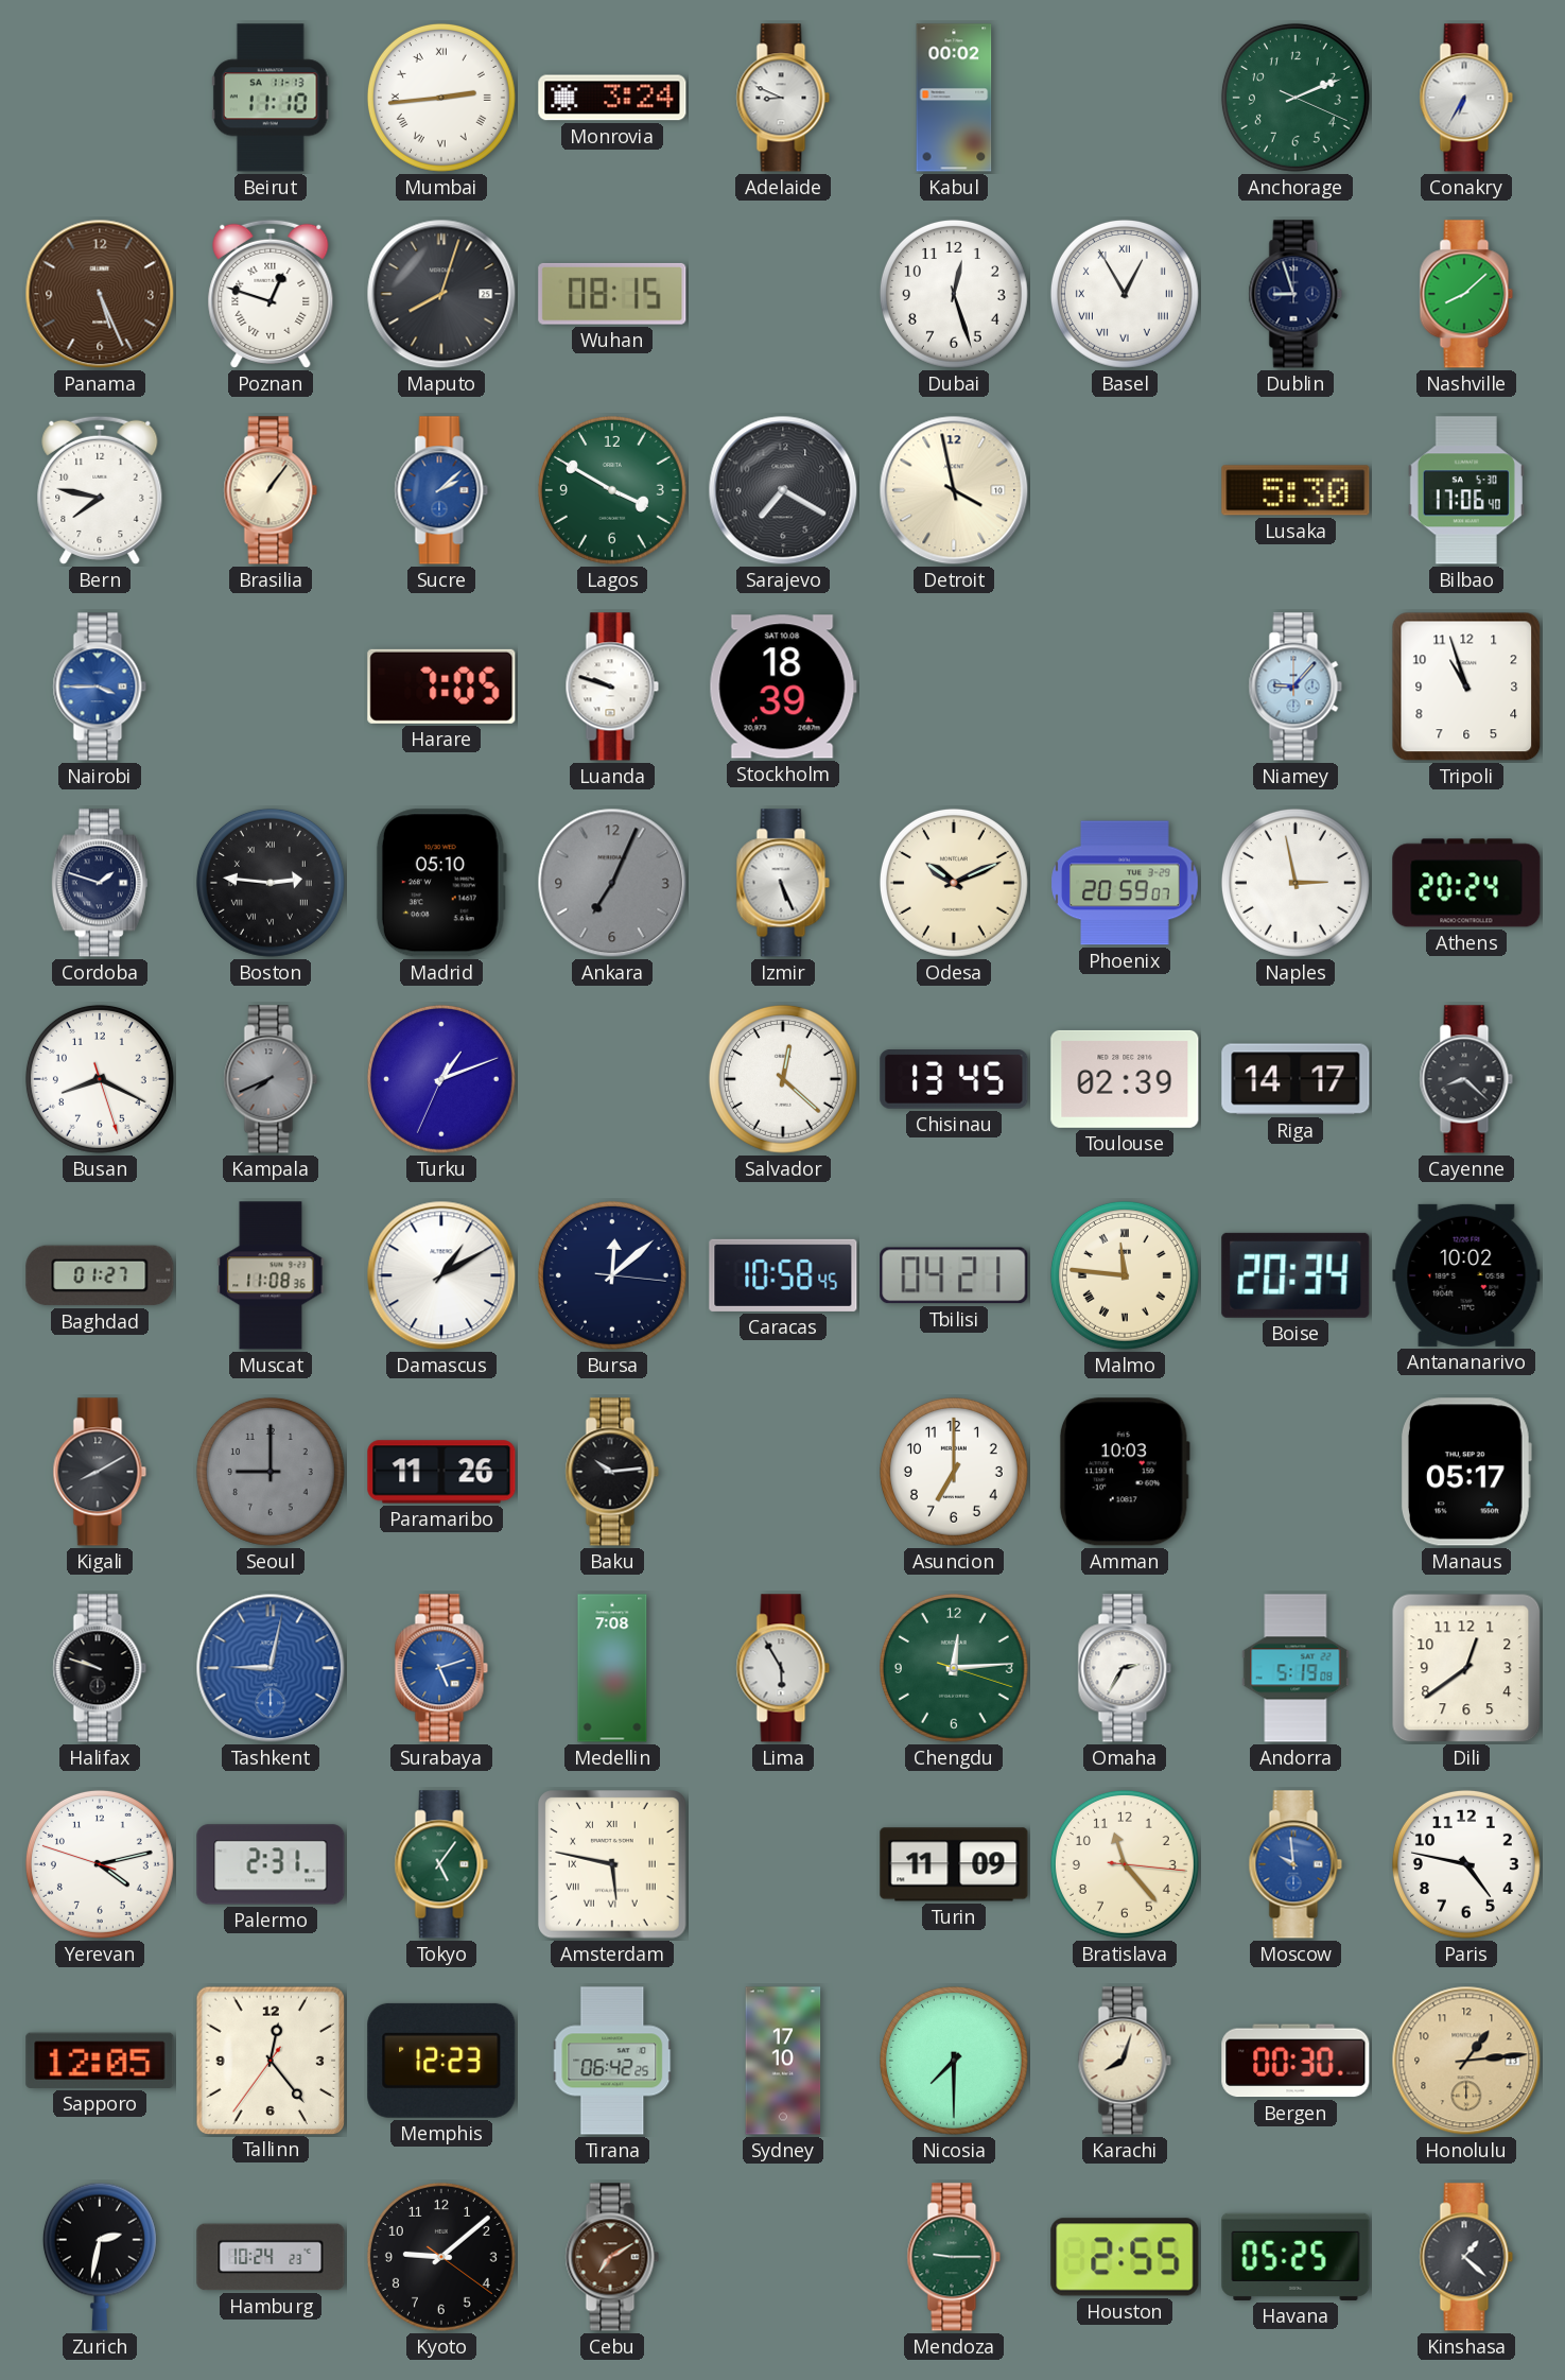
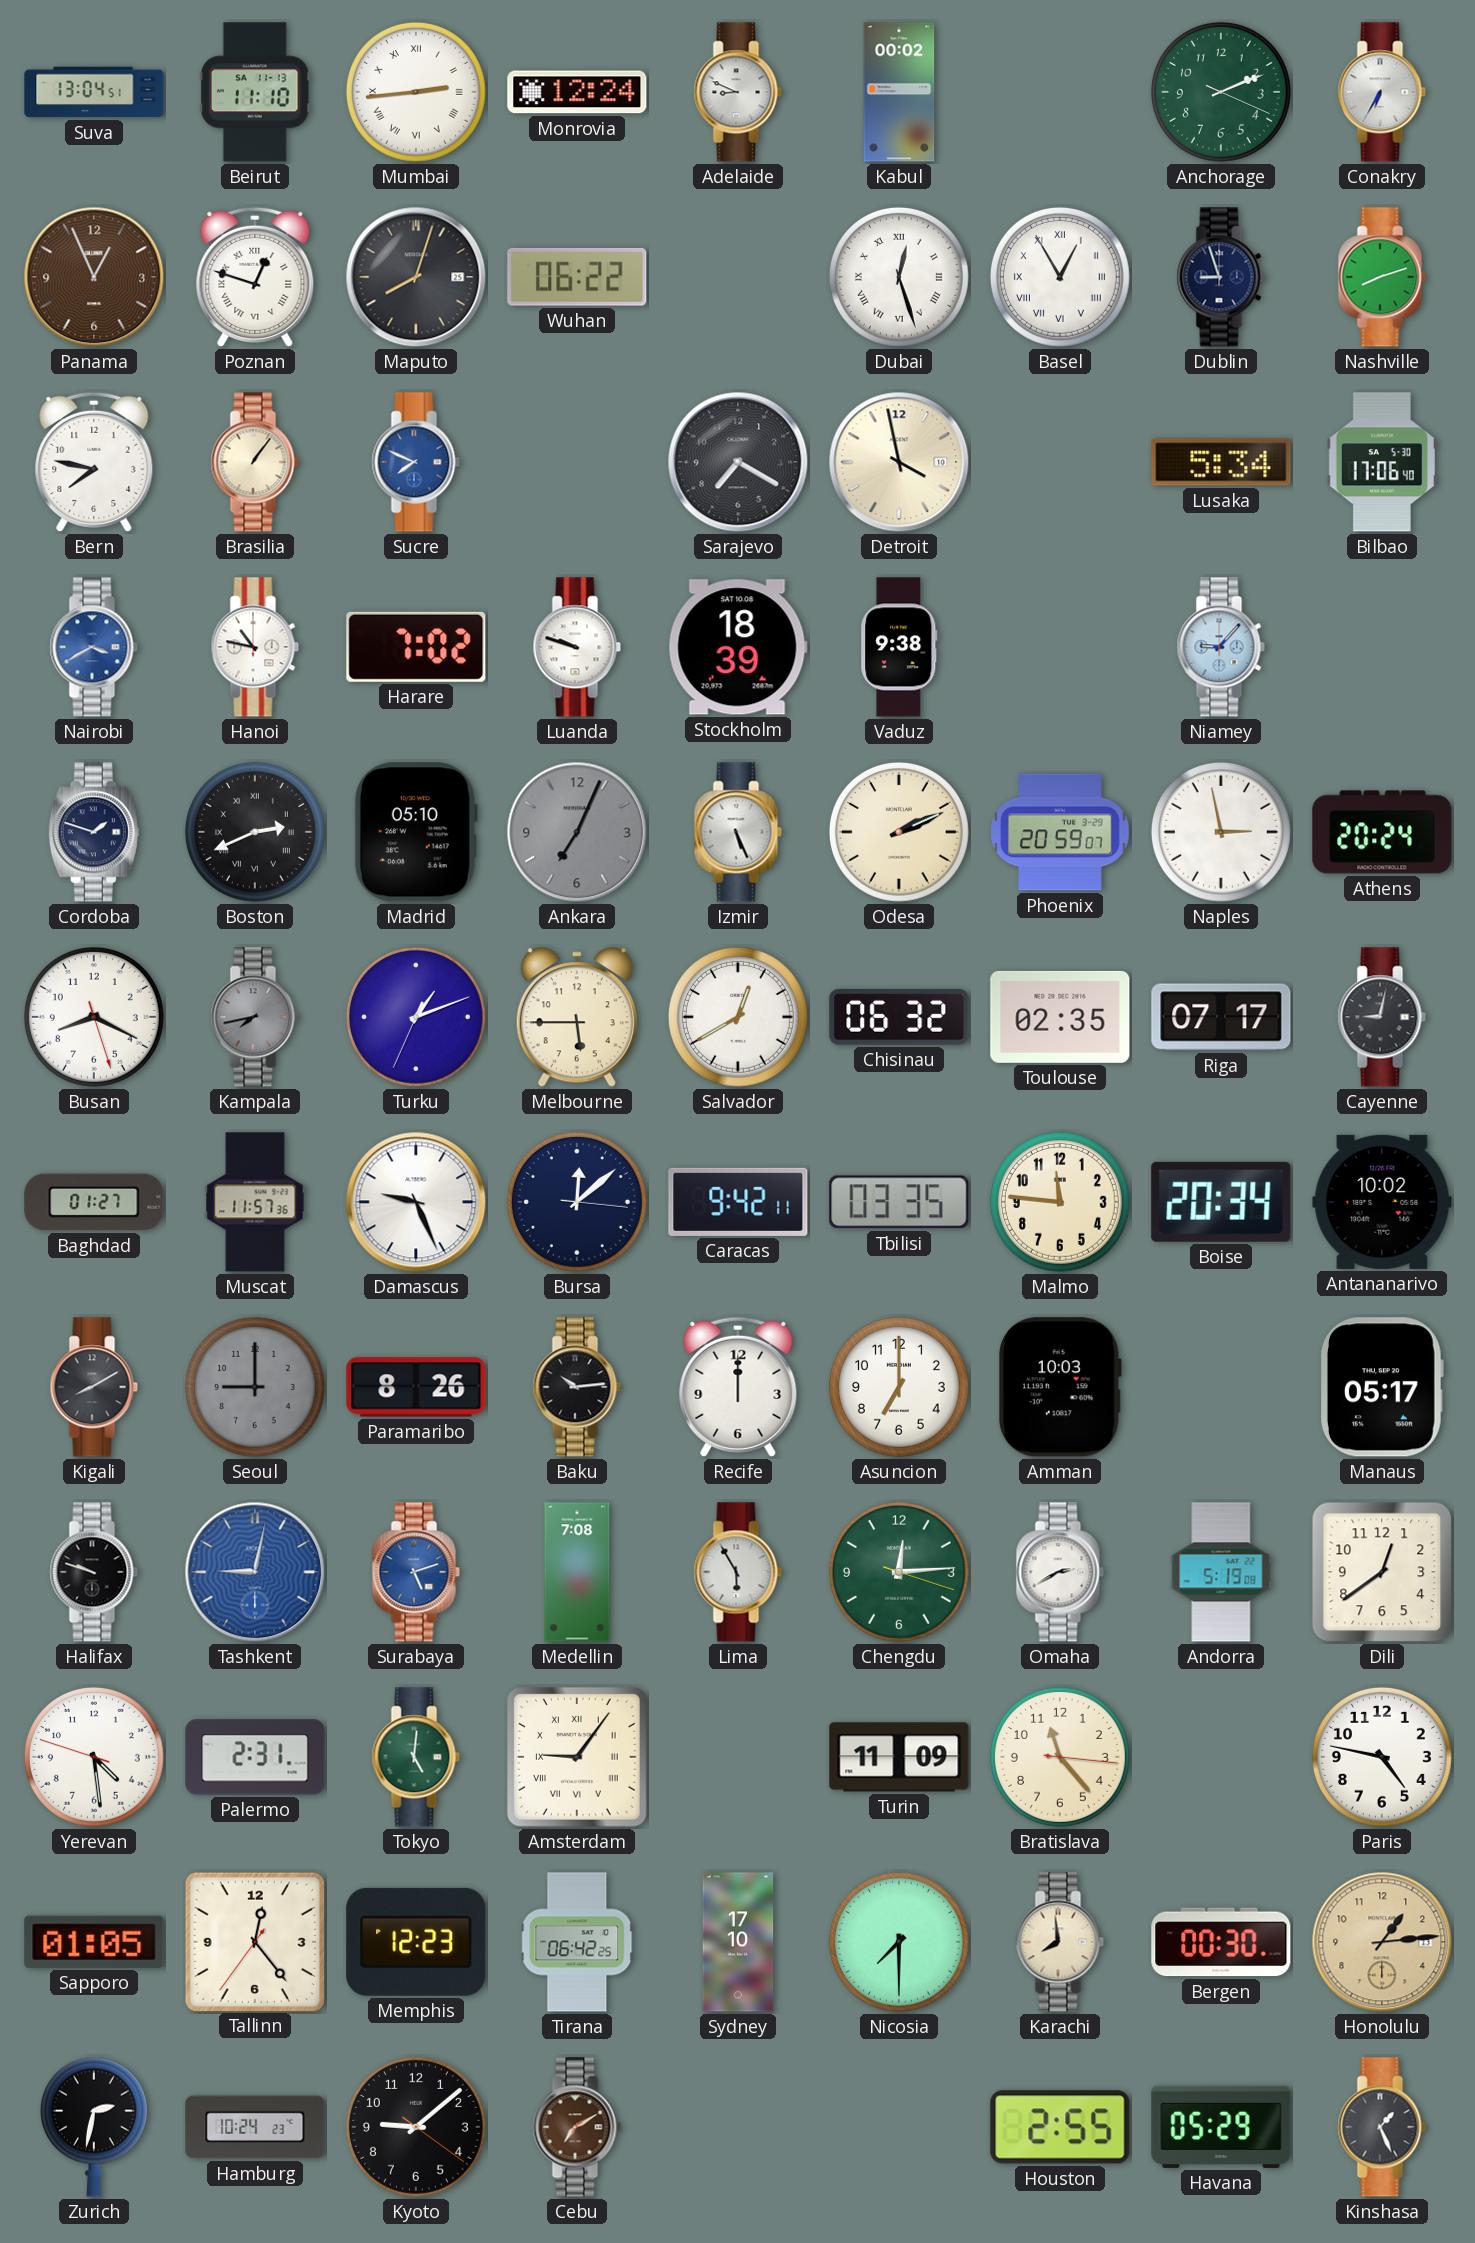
Suva: none -> 13:04
Monrovia: 3:24 -> 12:24
Panama: 5:26 -> 12:56
Wuhan: 08:15 -> 06:22
Dubai numerals: Arabic -> Roman
Nashville: 8:08 -> 8:12
Sucre: 2:08 -> 7:49
Lagos: 3:50 -> none
Lusaka: 5:30 -> 5:34
Nairobi: 3:45 -> 3:40
Hanoi: none -> 10:47
Harare: 7:05 -> 7:02
Vaduz: none -> 9:38
Tripoli: 10:57 -> none
Boston: 2:46 -> 2:41
Odesa: 10:11 -> 2:11
Kampala: 7:41 -> 7:43
Melbourne: none -> 5:45
Salvador: 12:22 -> 12:40
Chisinau: 13:45 -> 06:32
Toulouse: 02:39 -> 02:35
Riga: 14:17 -> 07:17
Cayenne: 8:22 -> 9:02
Muscat: 11:08 -> 11:57
Damascus: 1:10 -> 9:26
Caracas: 10:58 -> 9:42
Tbilisi: 04:21 -> 03:35
Malmo numerals: Roman -> Arabic
Paramaribo: 11:26 -> 8:26
Recife: none -> 12:00
Omaha: 2:35 -> 2:40
Yerevan: 4:12 -> 4:28
Tokyo: 5:06 -> 5:01
Amsterdam: 5:47 -> 9:06
Moscow: 9:59 -> none
Sapporo: 12:05 -> 01:05
Karachi: 8:03 -> 7:59
Mendoza: 9:15 -> none
Havana: 05:25 -> 05:29
Kinshasa: 1:22 -> 1:26
